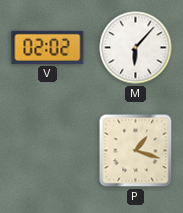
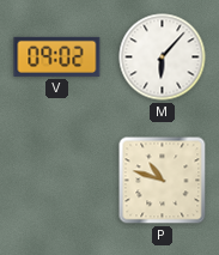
V: 02:02 -> 09:02
P: 1:18 -> 10:48
